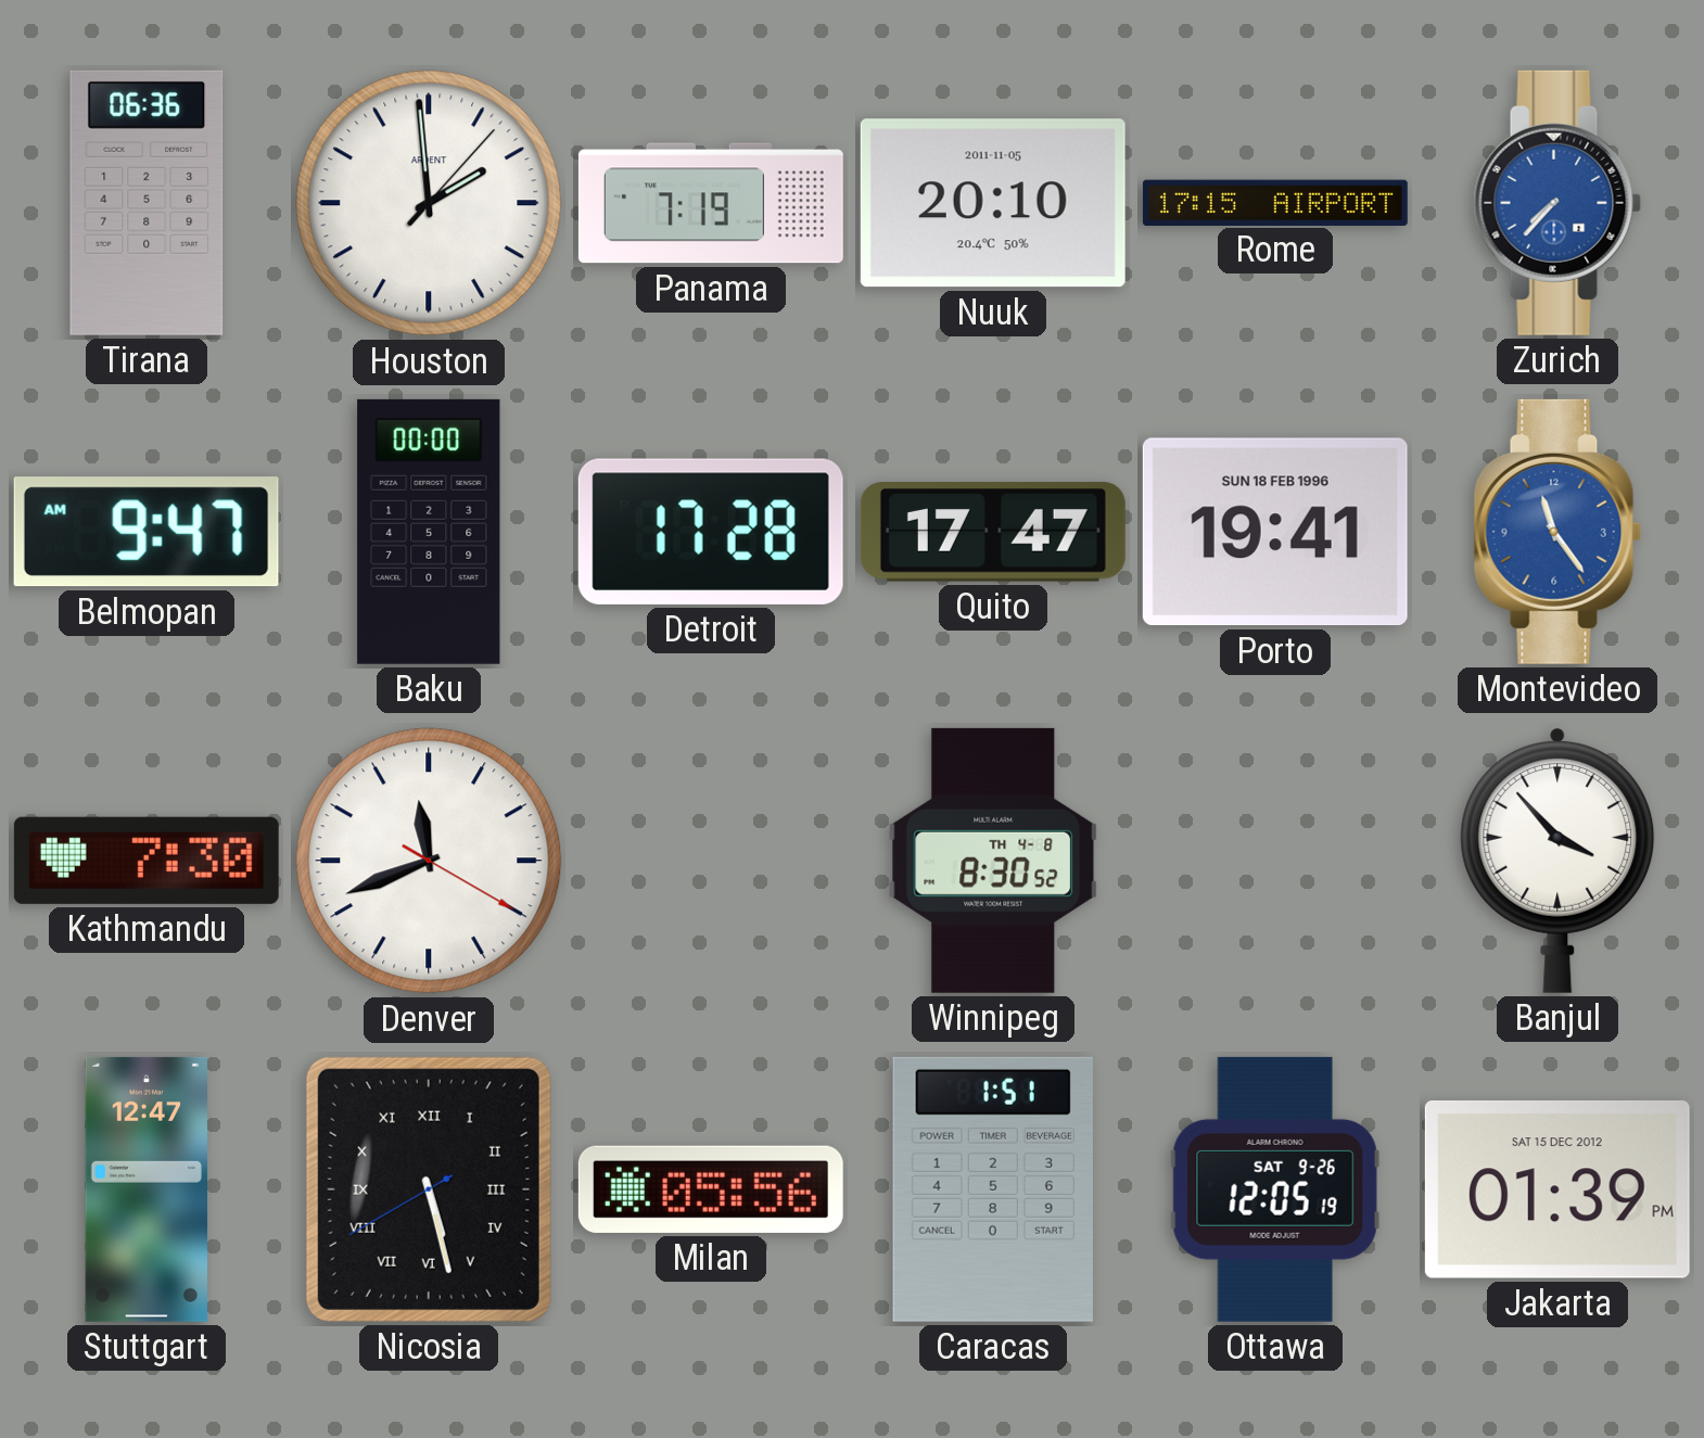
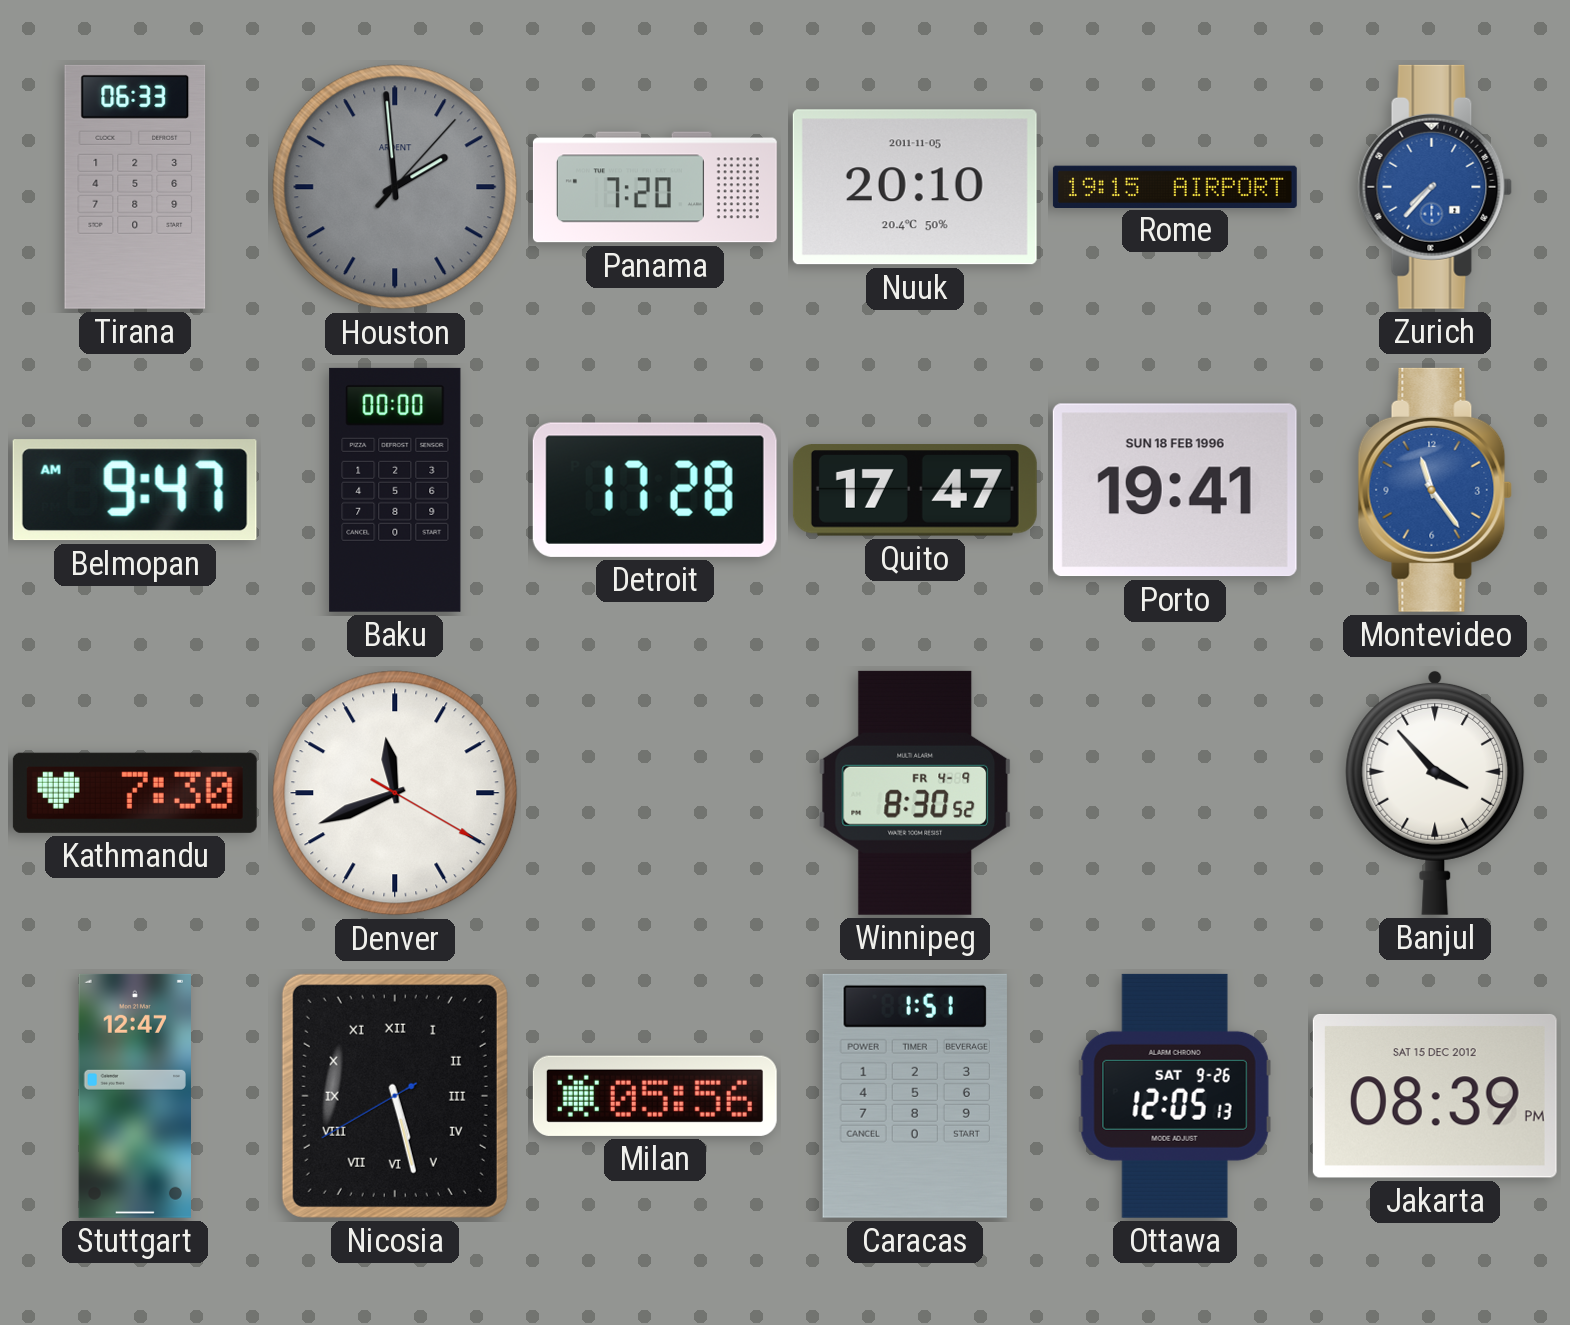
Tirana: 06:36 -> 06:33
Houston dial: white -> grey
Panama: 7:19 -> 7:20
Rome: 17:15 -> 19:15
Winnipeg date: TH 4-8 -> FR 4-9
Ottawa: 12:05:19 -> 12:05:13
Jakarta: 01:39 -> 08:39
